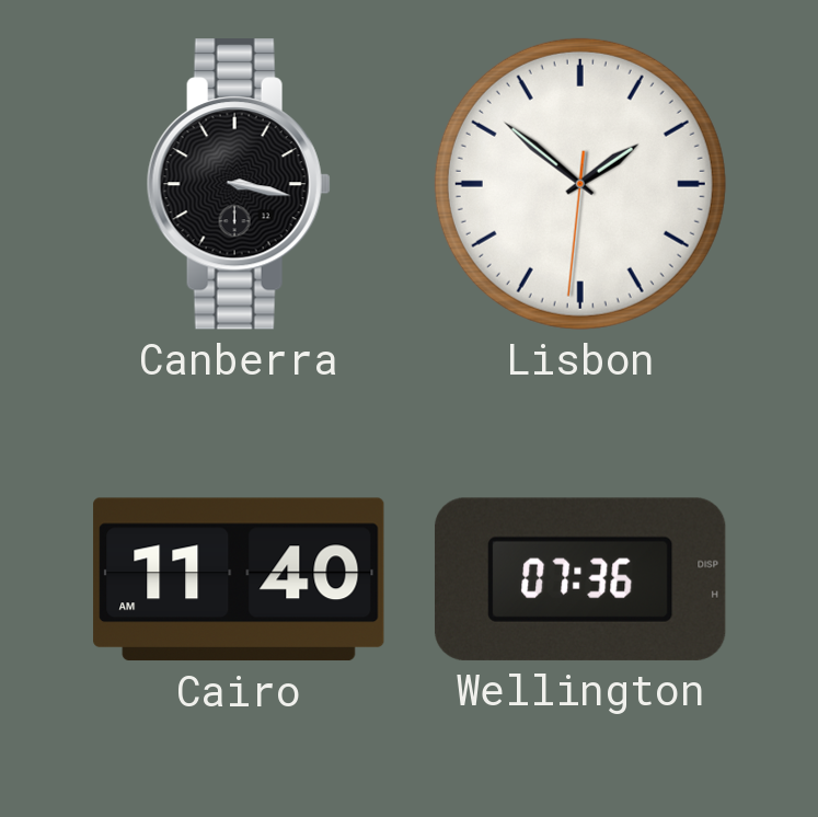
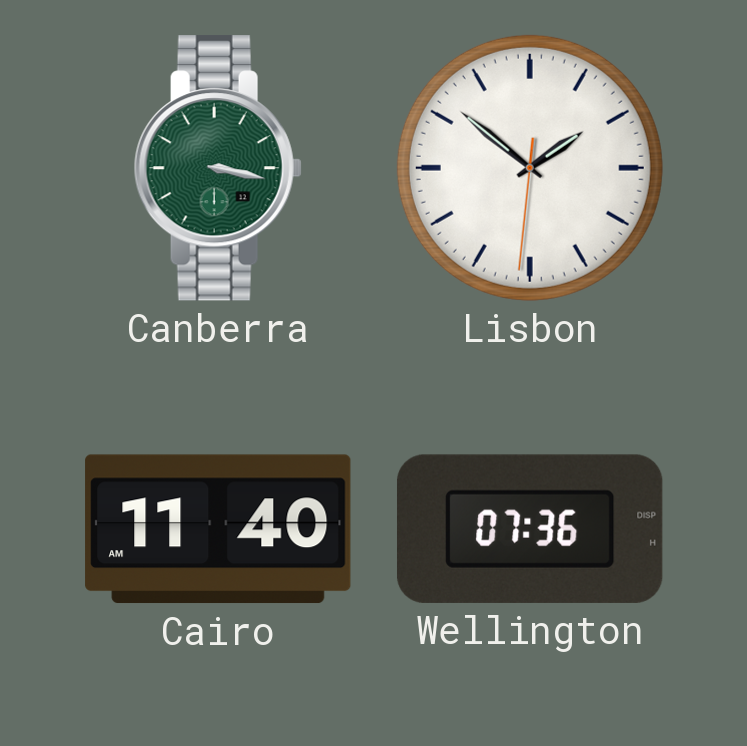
Canberra dial: black -> green
